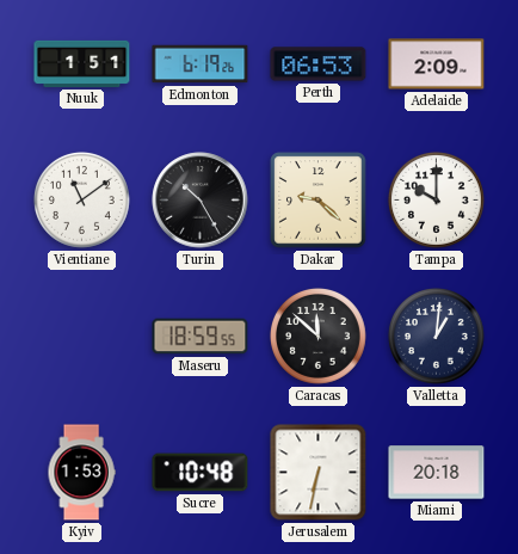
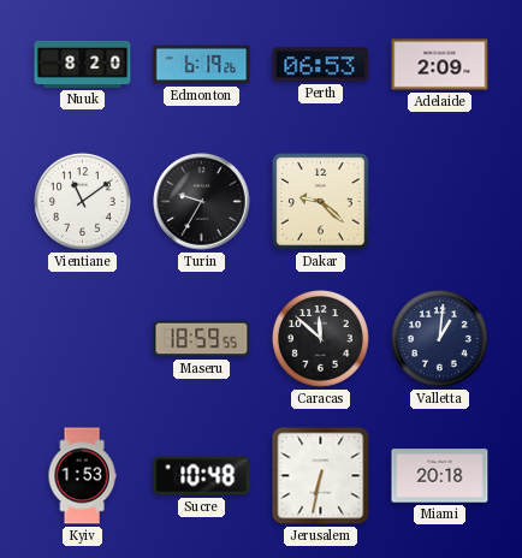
Nuuk: 1:51 -> 8:20
Turin: 10:25 -> 9:35
Tampa: 10:00 -> none
